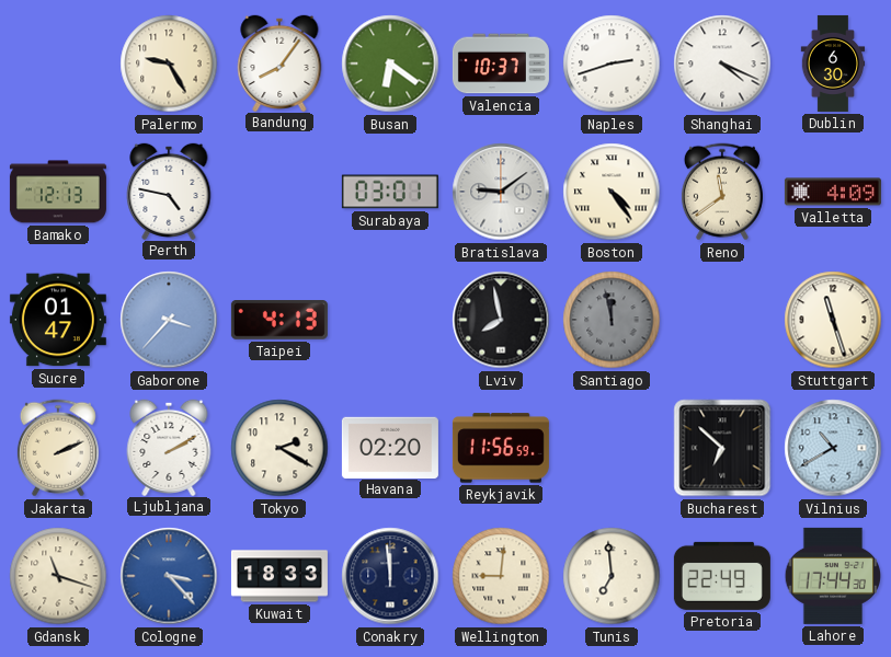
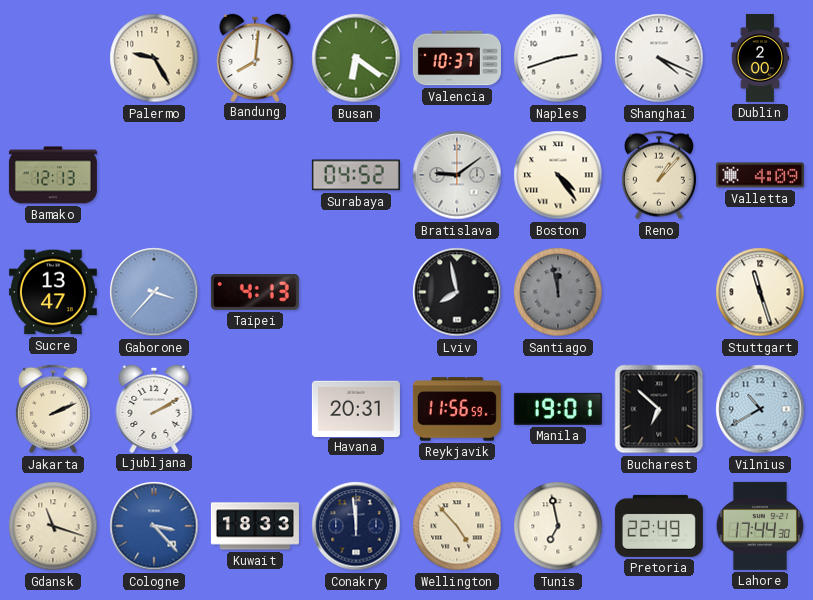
Bandung: 8:06 -> 8:01
Dublin: 6:30 -> 2:00
Perth: 4:47 -> none
Surabaya: 03:01 -> 04:52
Reno: 11:39 -> 1:07
Sucre: 01:47 -> 13:47
Tokyo: 2:20 -> none
Havana: 02:20 -> 20:31
Manila: none -> 19:01
Wellington: 9:01 -> 4:53
Tunis: 6:59 -> 6:58
